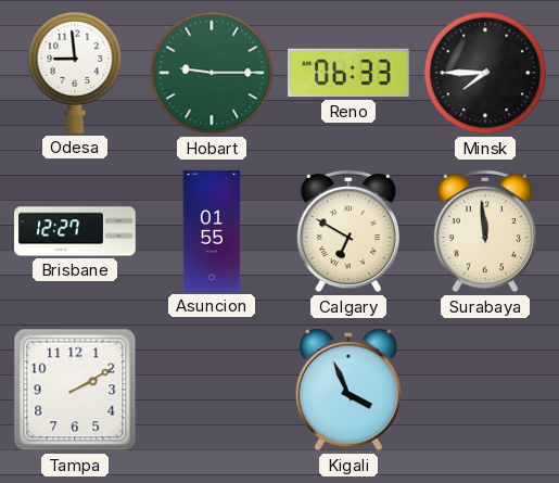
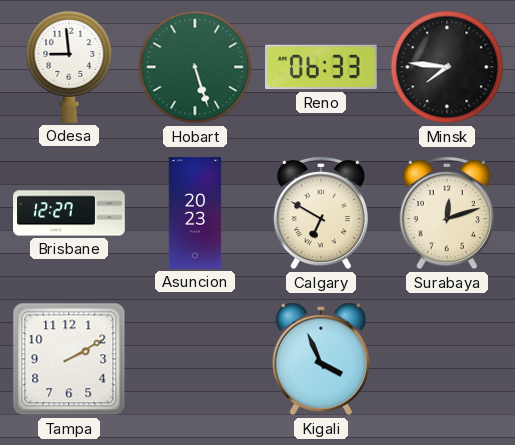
Hobart: 9:15 -> 5:27
Minsk: 7:45 -> 7:46
Asuncion: 01:55 -> 20:23
Surabaya: 11:59 -> 12:12
